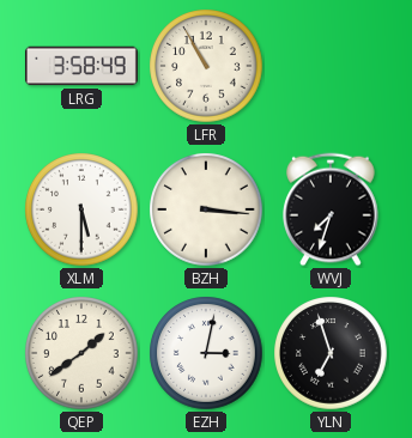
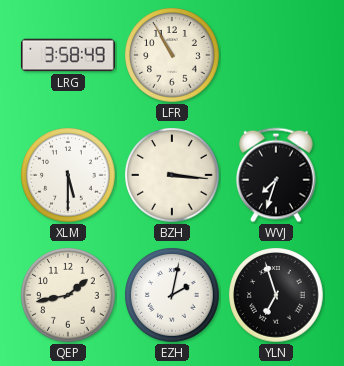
QEP: 1:39 -> 1:43
EZH: 3:02 -> 2:02
